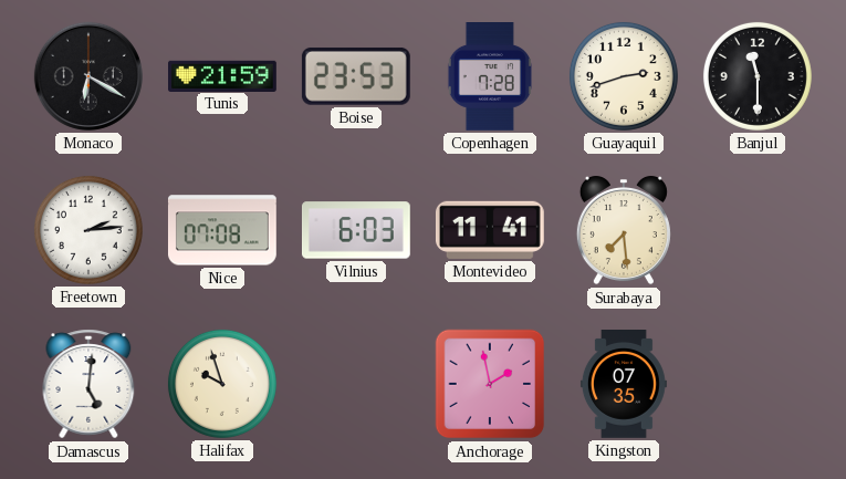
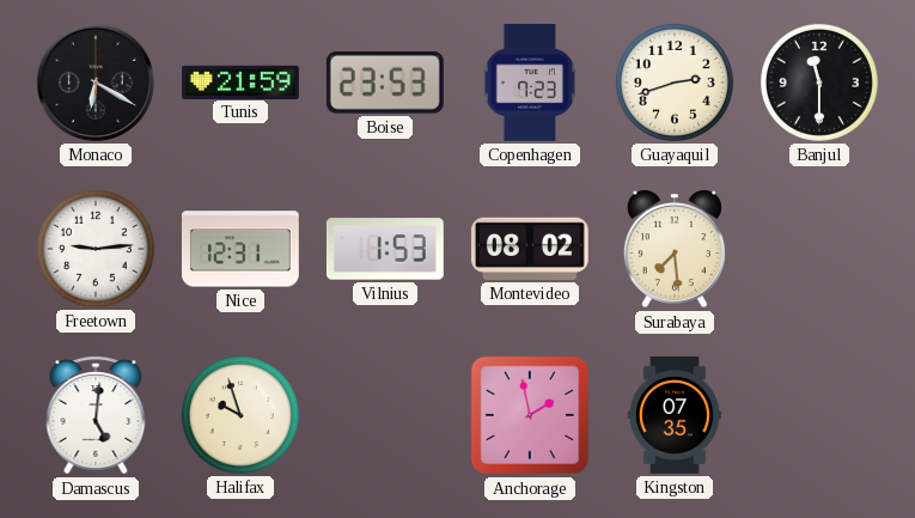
Copenhagen: 7:28 -> 7:23
Freetown: 2:14 -> 9:14
Nice: 07:08 -> 12:31
Vilnius: 6:03 -> 1:53
Montevideo: 11:41 -> 08:02
